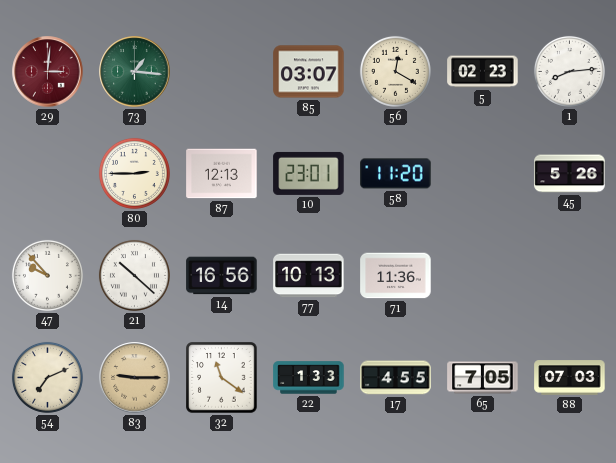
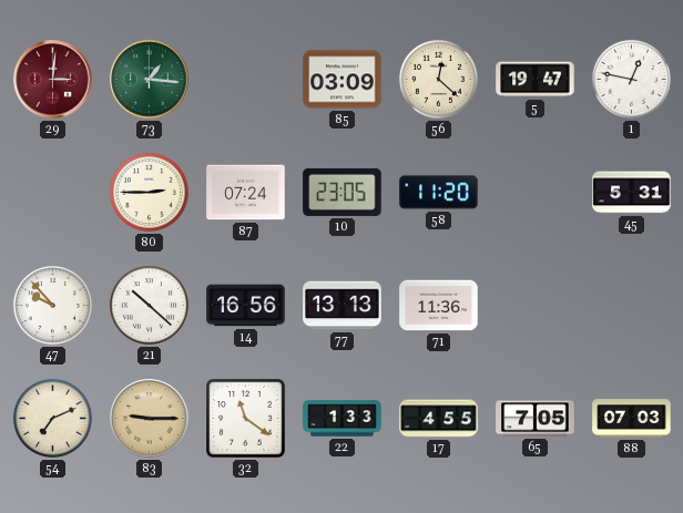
85: 03:07 -> 03:09
56: 12:20 -> 12:22
5: 02:23 -> 19:47
1: 8:14 -> 12:47
87: 12:13 -> 07:24
10: 23:01 -> 23:05
45: 5:26 -> 5:31
77: 10:13 -> 13:13
